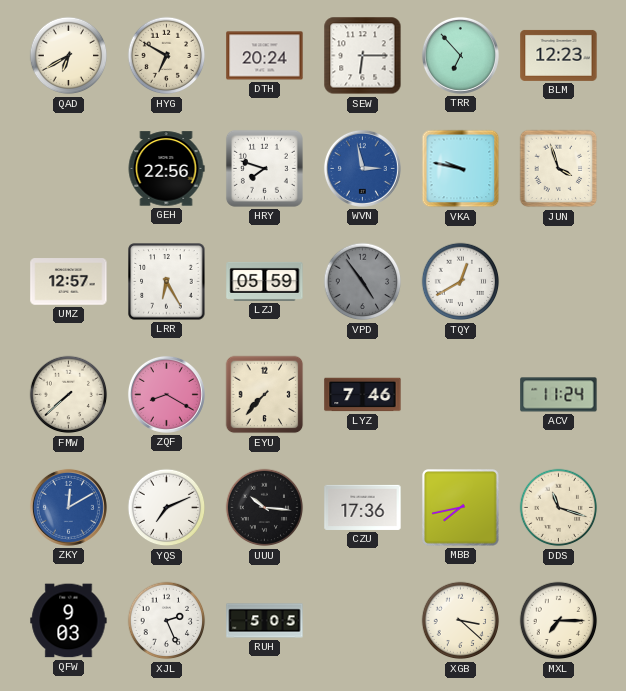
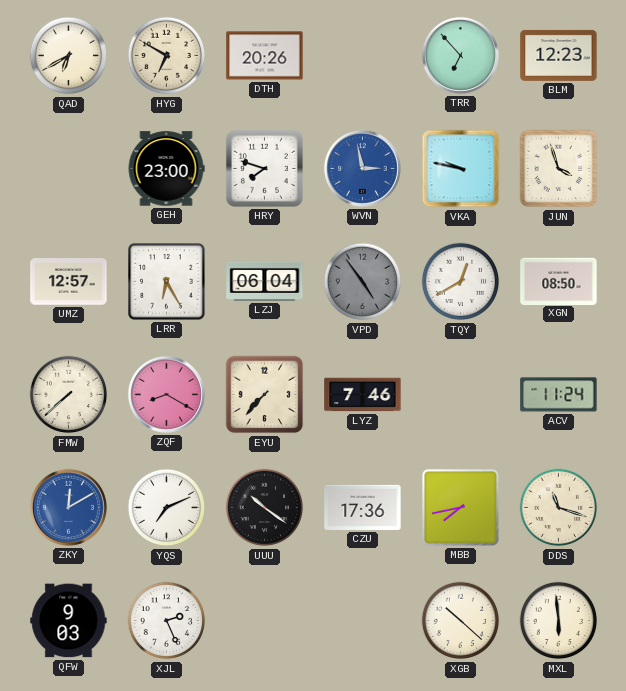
DTH: 20:24 -> 20:26
SEW: 6:15 -> none
GEH: 22:56 -> 23:00
LZJ: 05:59 -> 06:04
XGN: none -> 08:50
UUU: 10:16 -> 10:21
RUH: 5:05 -> none
XGB: 3:22 -> 10:22
MXL: 7:15 -> 5:59
